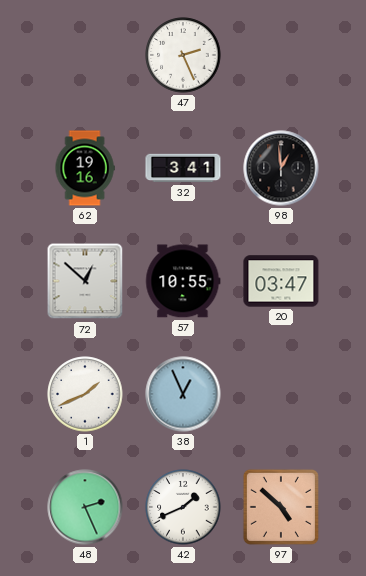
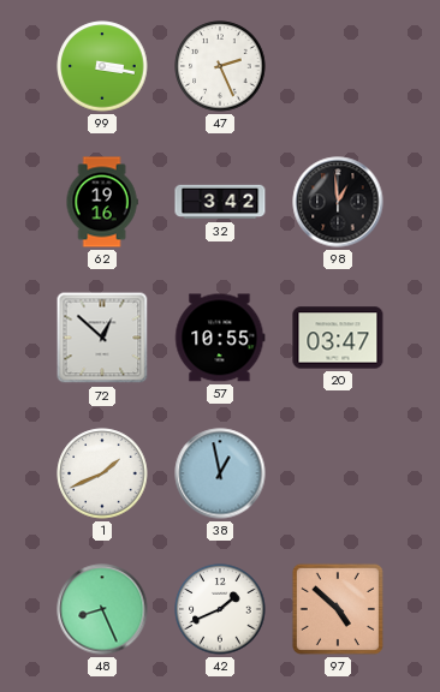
99: none -> 3:17
32: 3:41 -> 3:42
38: 12:56 -> 12:58
48: 2:26 -> 8:26
